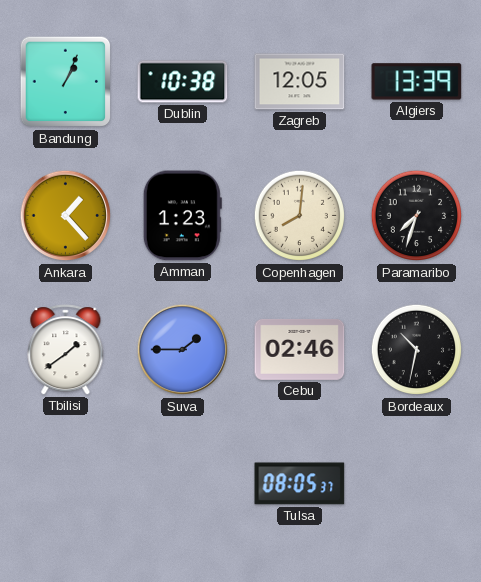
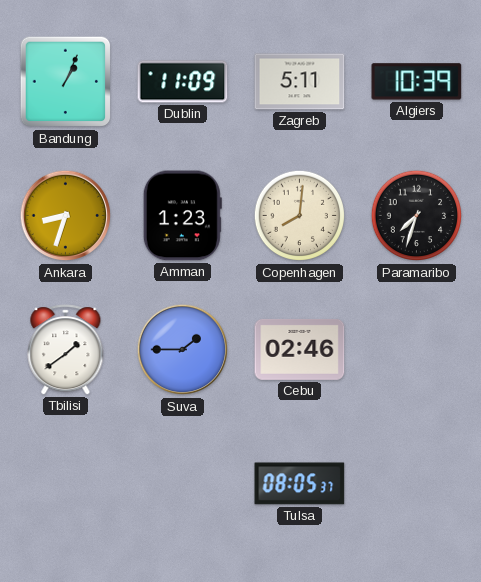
Dublin: 10:38 -> 11:09
Zagreb: 12:05 -> 5:11
Algiers: 13:39 -> 10:39
Ankara: 1:23 -> 8:33
Bordeaux: 10:32 -> none
